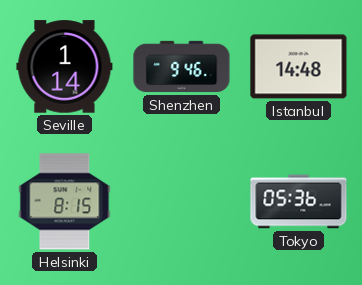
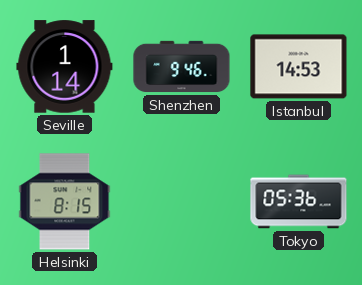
Istanbul: 14:48 -> 14:53
